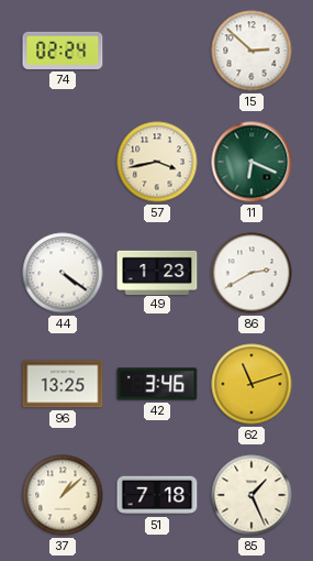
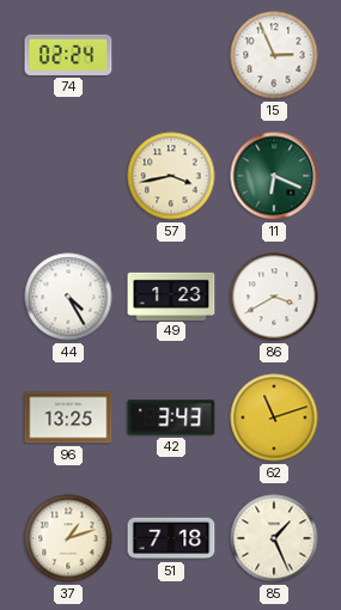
15: 2:52 -> 2:56
44: 4:21 -> 4:25
86: 2:40 -> 3:40
42: 3:46 -> 3:43
37: 1:08 -> 1:12
